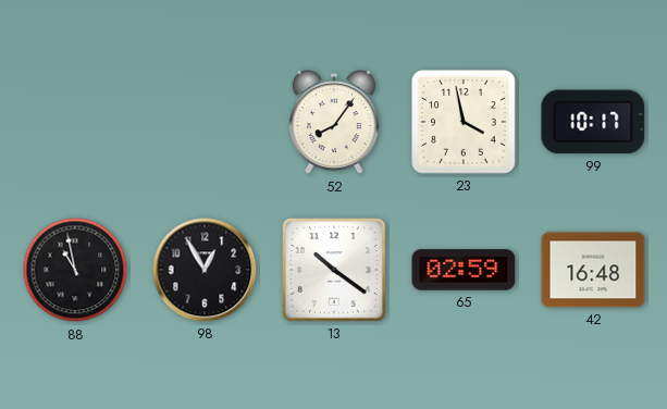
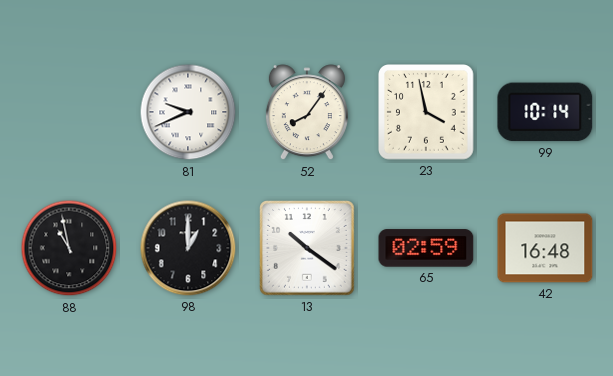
81: none -> 9:41
99: 10:17 -> 10:14
98: 12:55 -> 1:00
